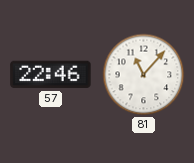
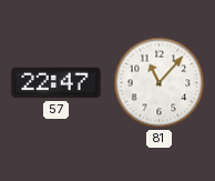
57: 22:46 -> 22:47
